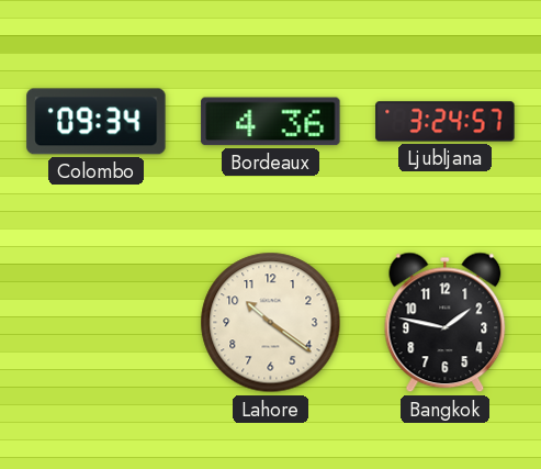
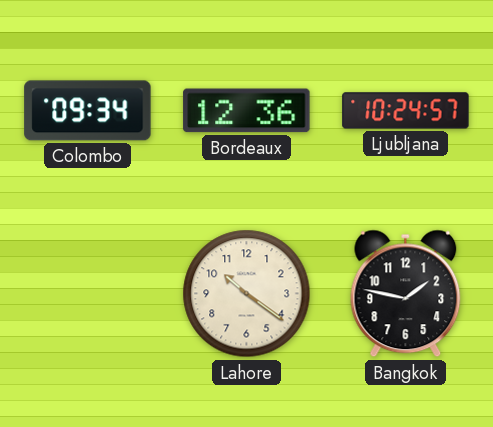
Bordeaux: 4:36 -> 12:36
Ljubljana: 3:24 -> 10:24
